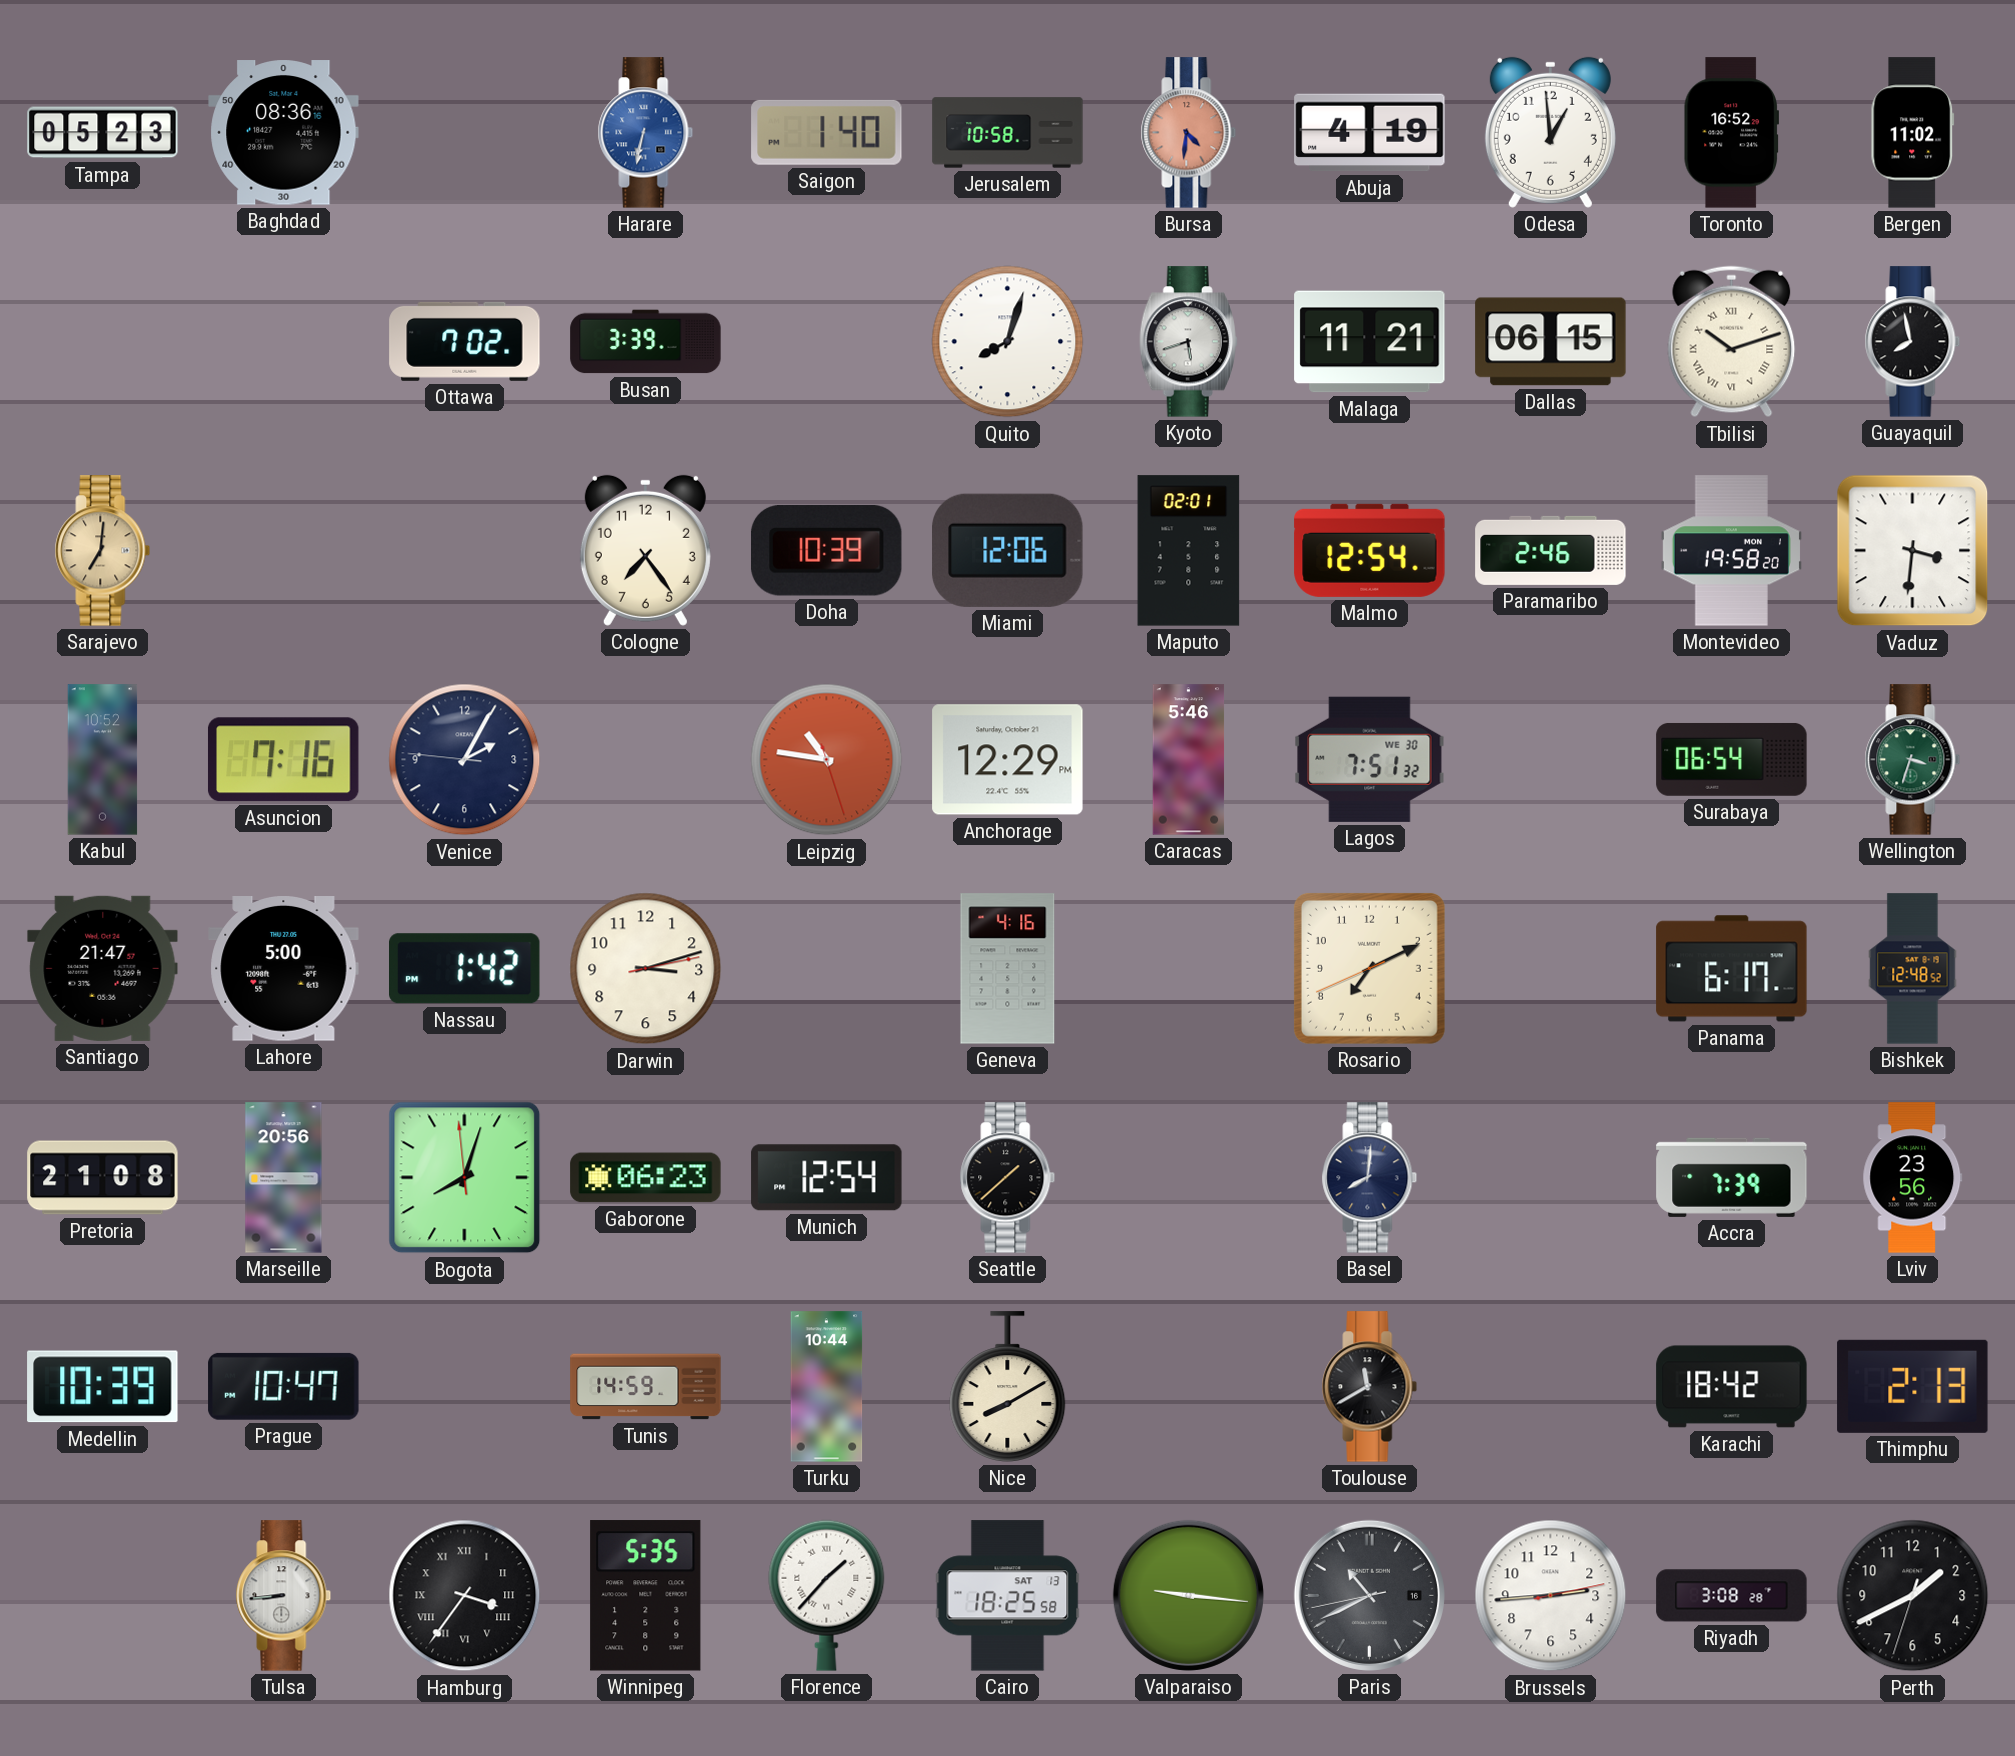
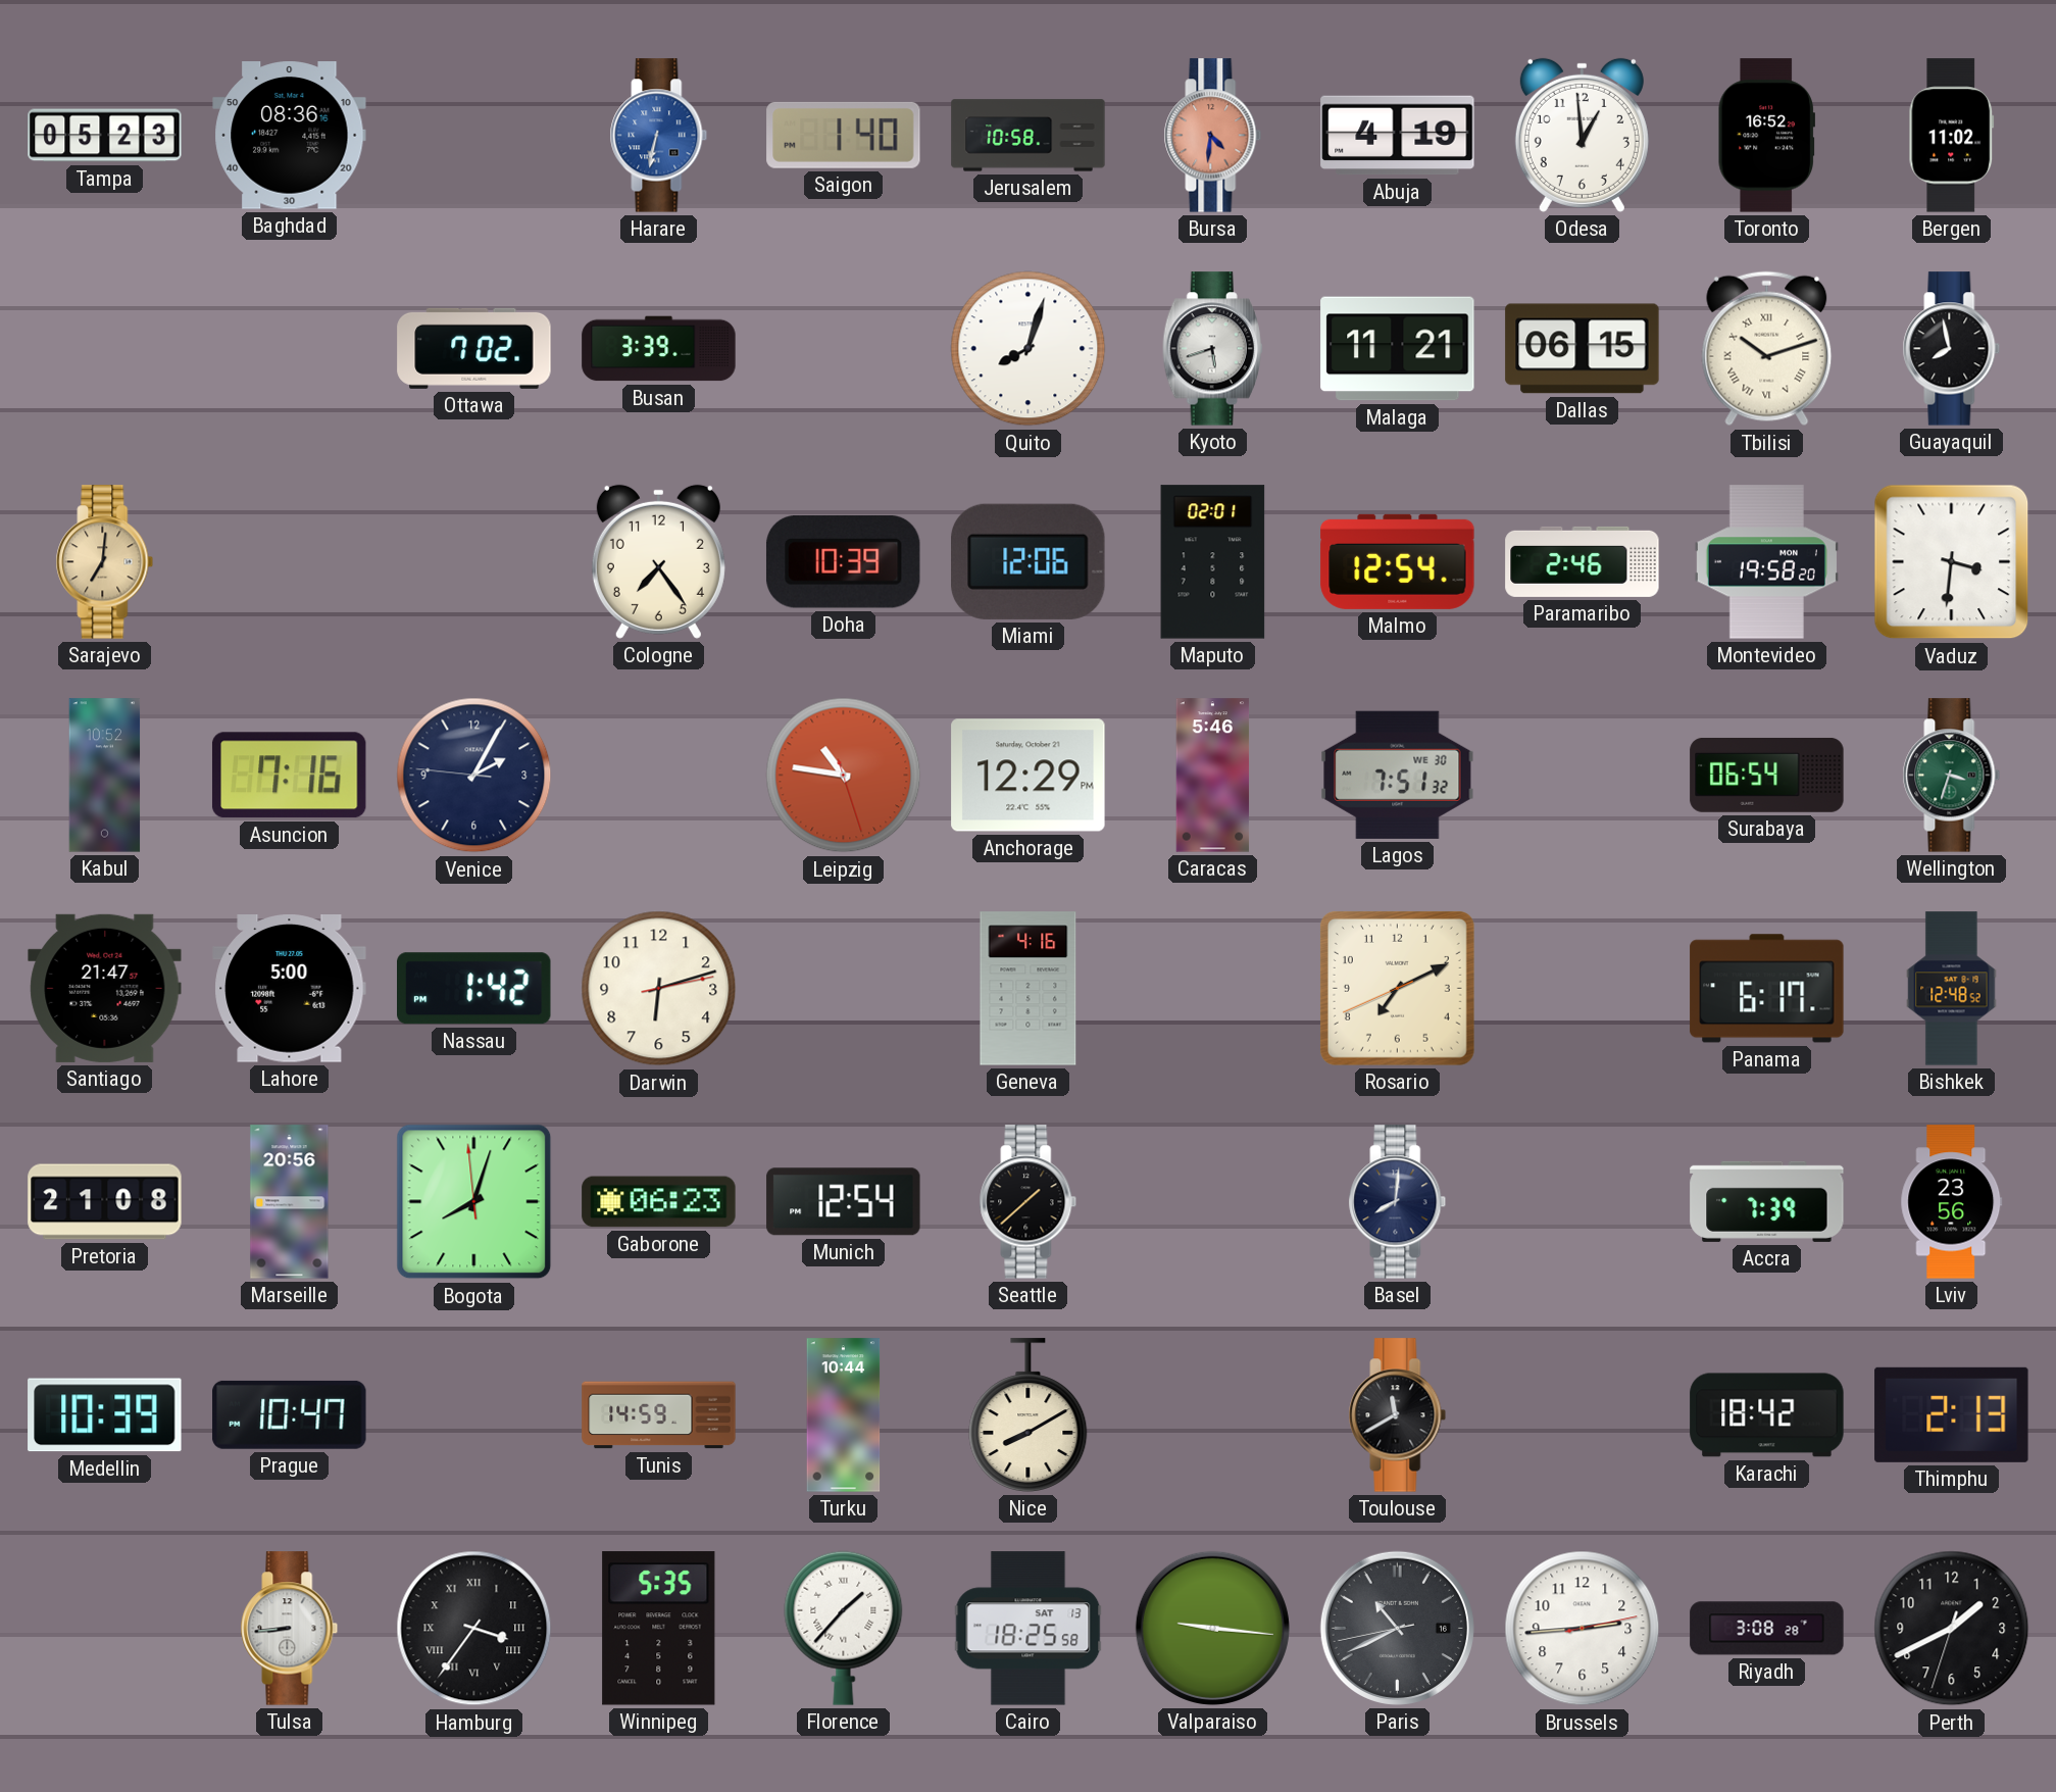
Darwin: 3:12 -> 6:12
